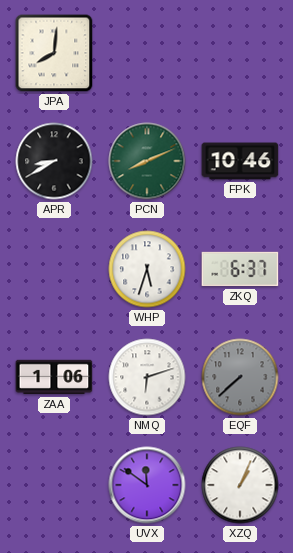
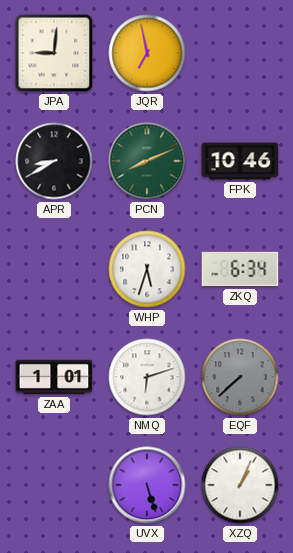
JPA: 8:01 -> 9:01
JQR: none -> 6:58
ZKQ: 6:37 -> 6:34
ZAA: 1:06 -> 1:01
UVX: 11:51 -> 5:27
